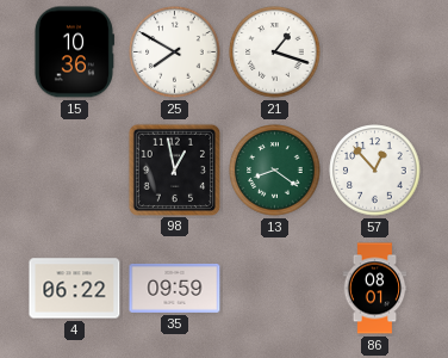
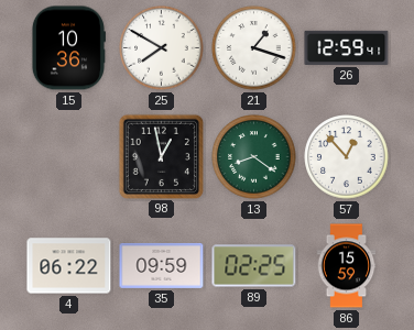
26: none -> 12:59
89: none -> 02:25
86: 08:01 -> 15:59
